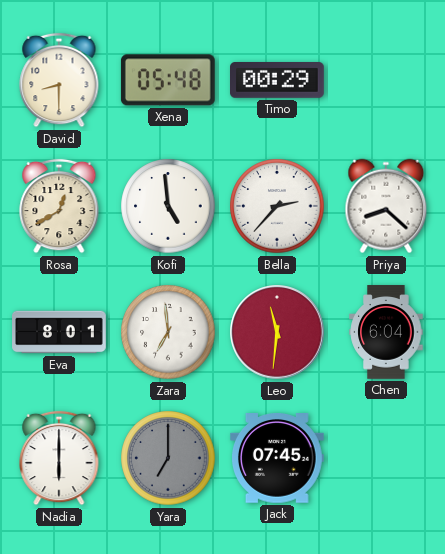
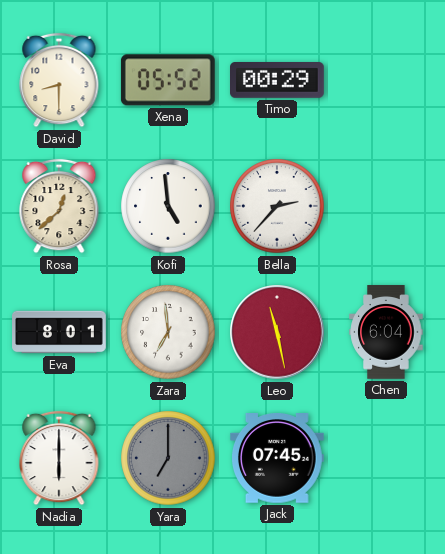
Xena: 05:48 -> 05:52
Rosa: 12:40 -> 12:38
Priya: 8:22 -> none
Leo: 11:31 -> 11:28
